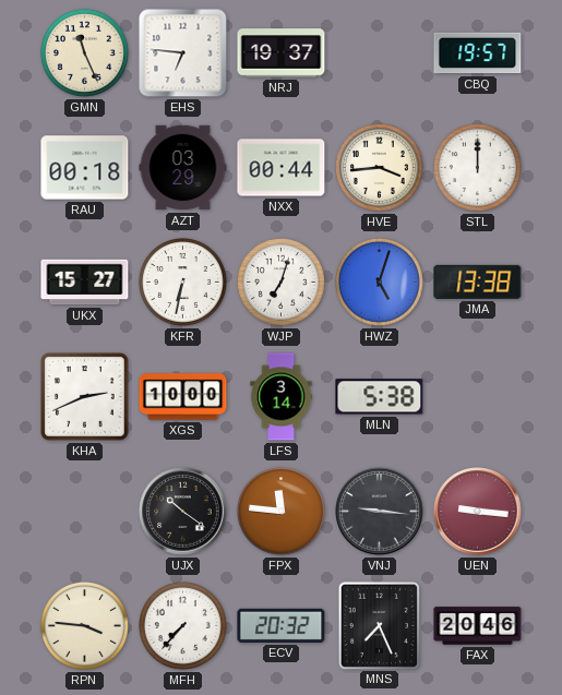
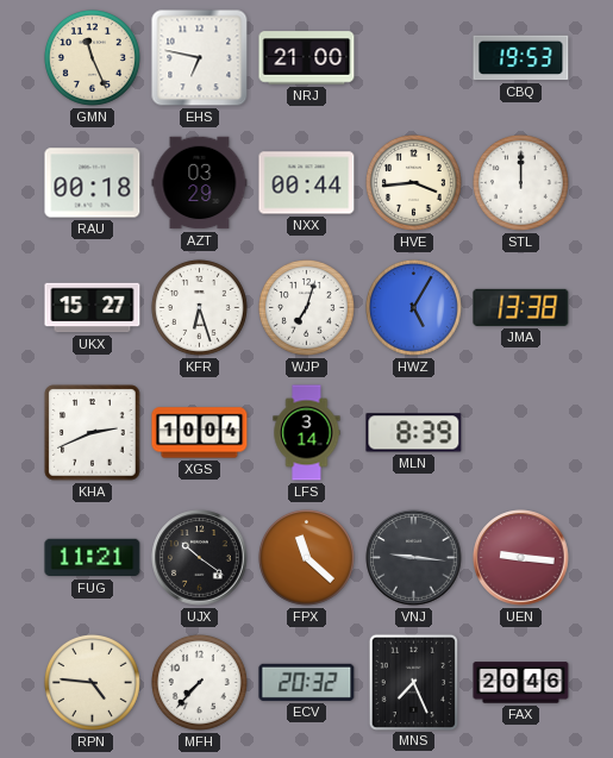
EHS: 6:46 -> 6:47
NRJ: 19:37 -> 21:00
CBQ: 19:57 -> 19:53
KFR: 6:32 -> 6:27
HWZ: 5:03 -> 5:05
XGS: 10:00 -> 10:04
MLN: 5:38 -> 8:39
FUG: none -> 11:21
FPX: 11:46 -> 11:22
RPN: 3:46 -> 4:46
